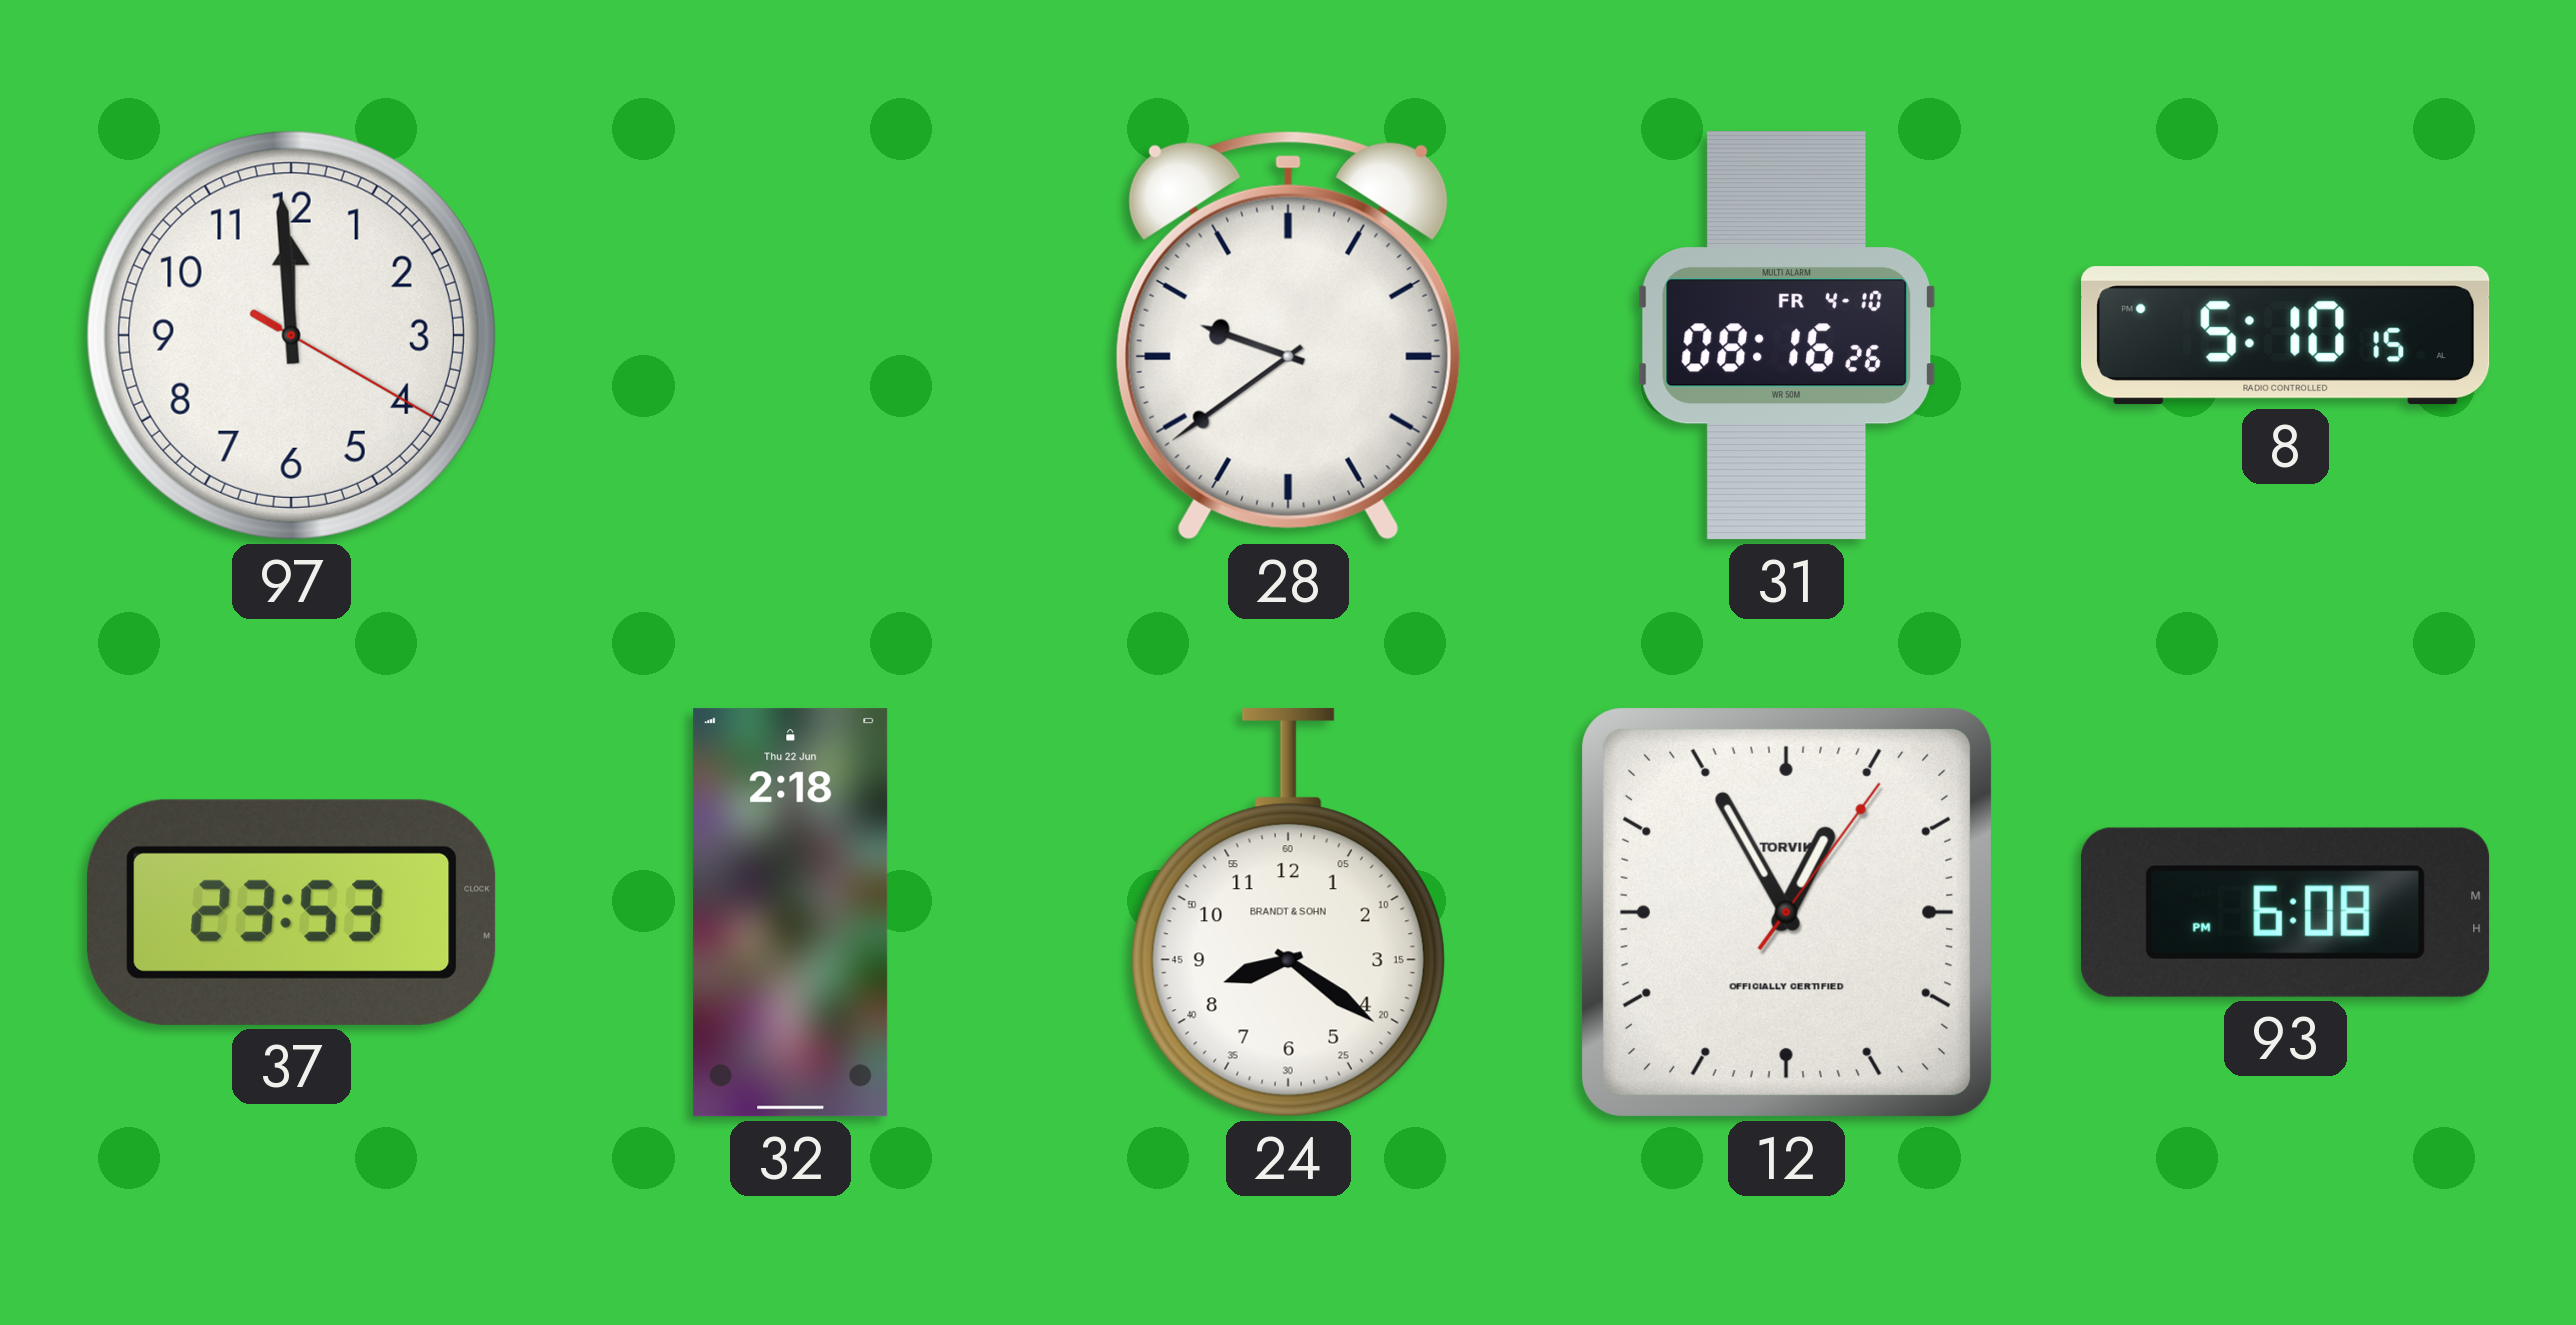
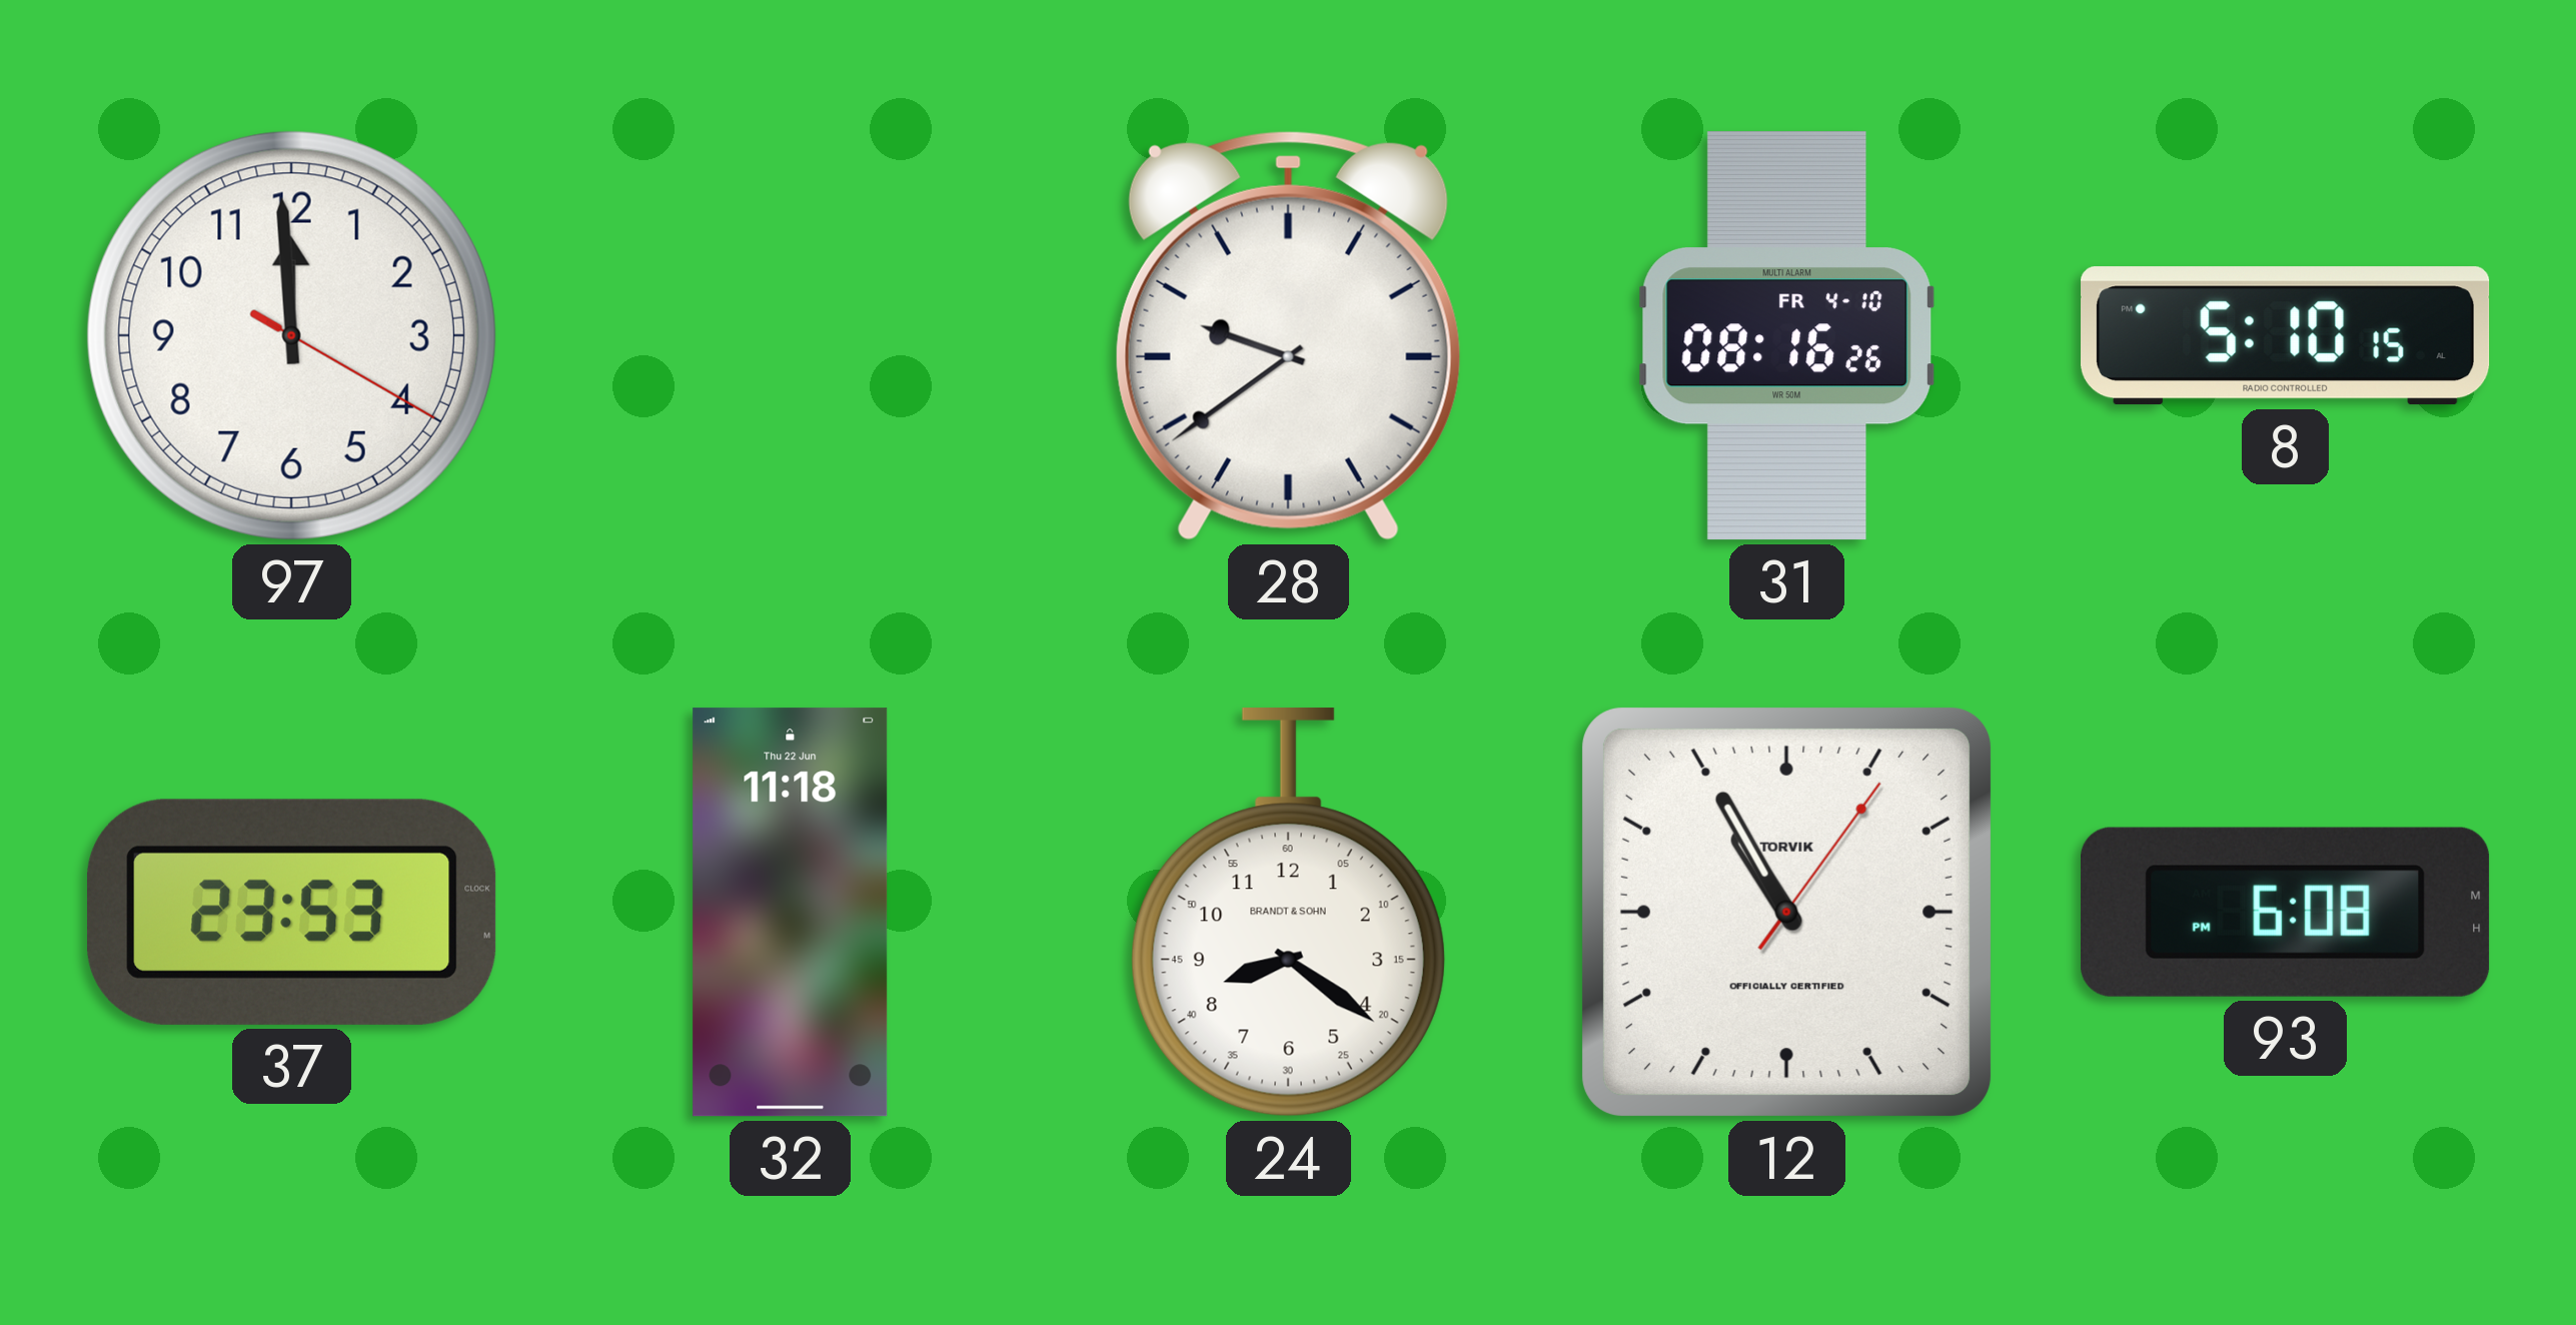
32: 2:18 -> 11:18
12: 12:55 -> 10:55
